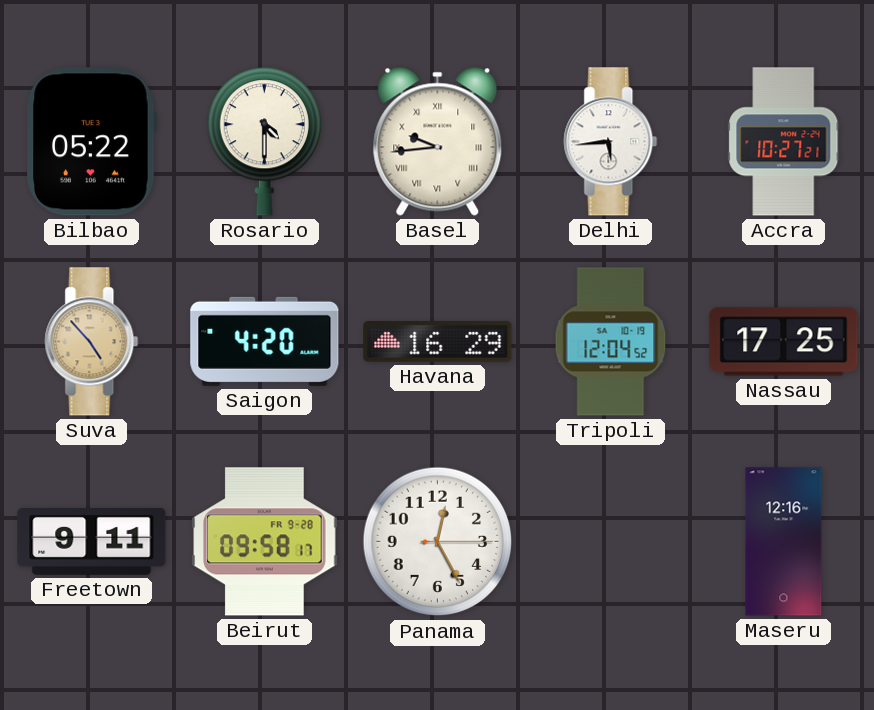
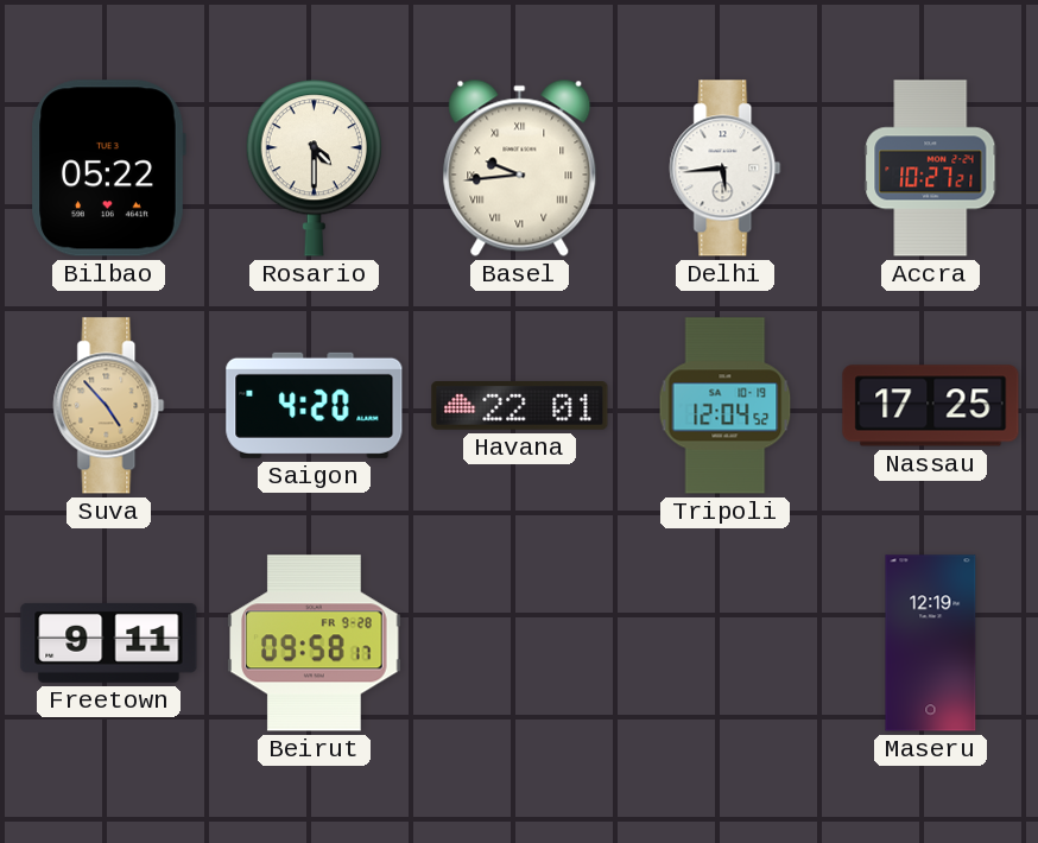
Havana: 16:29 -> 22:01
Panama: 12:25 -> none
Maseru: 12:16 -> 12:19
